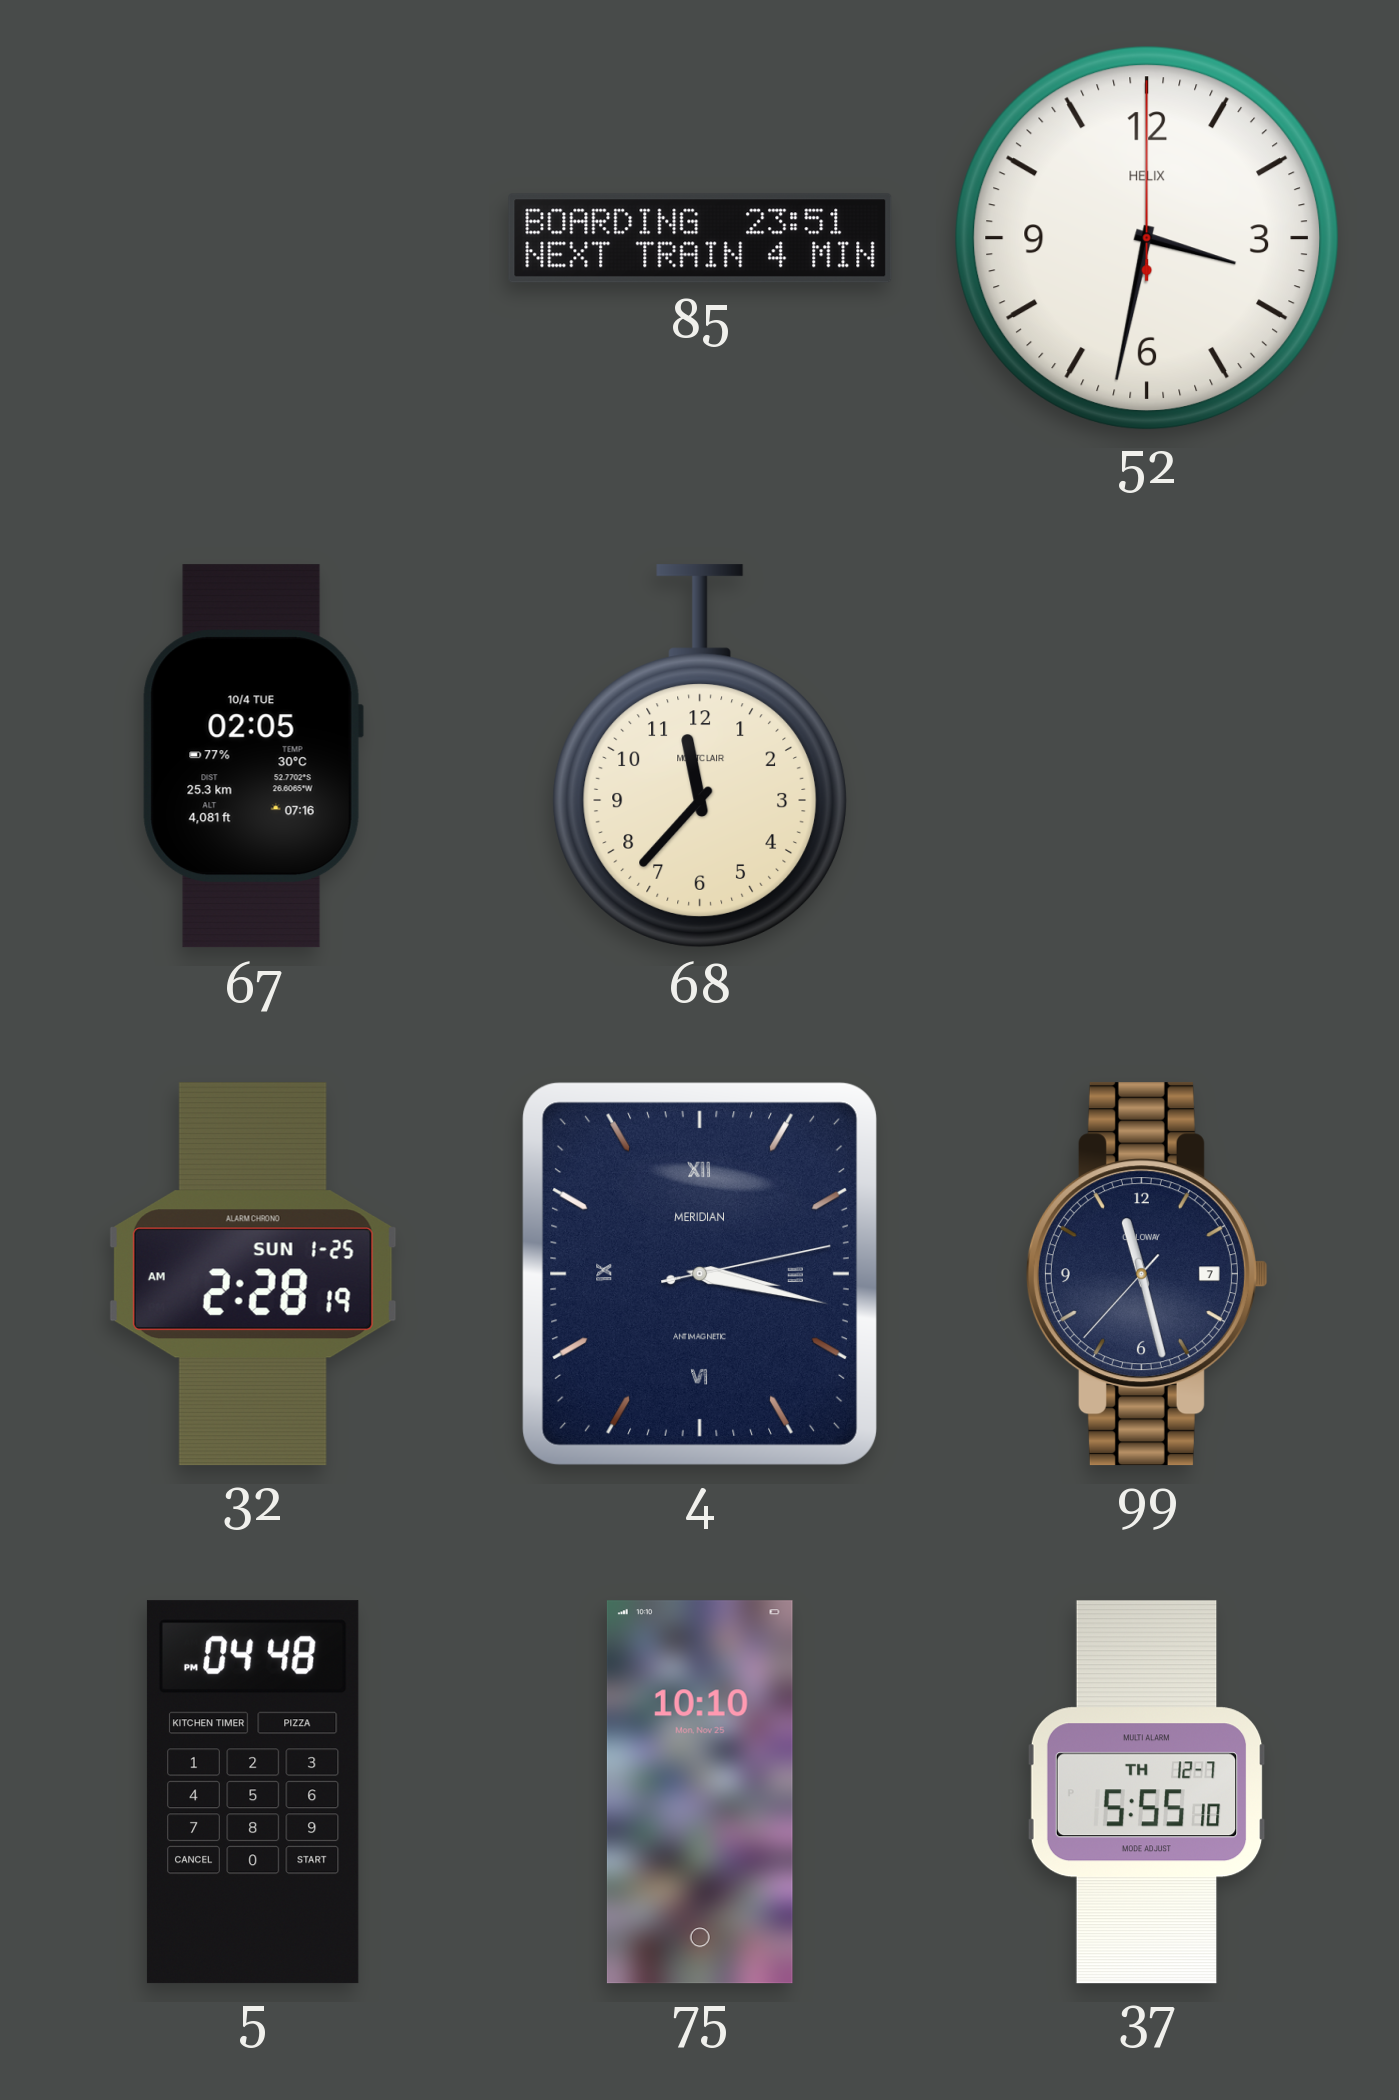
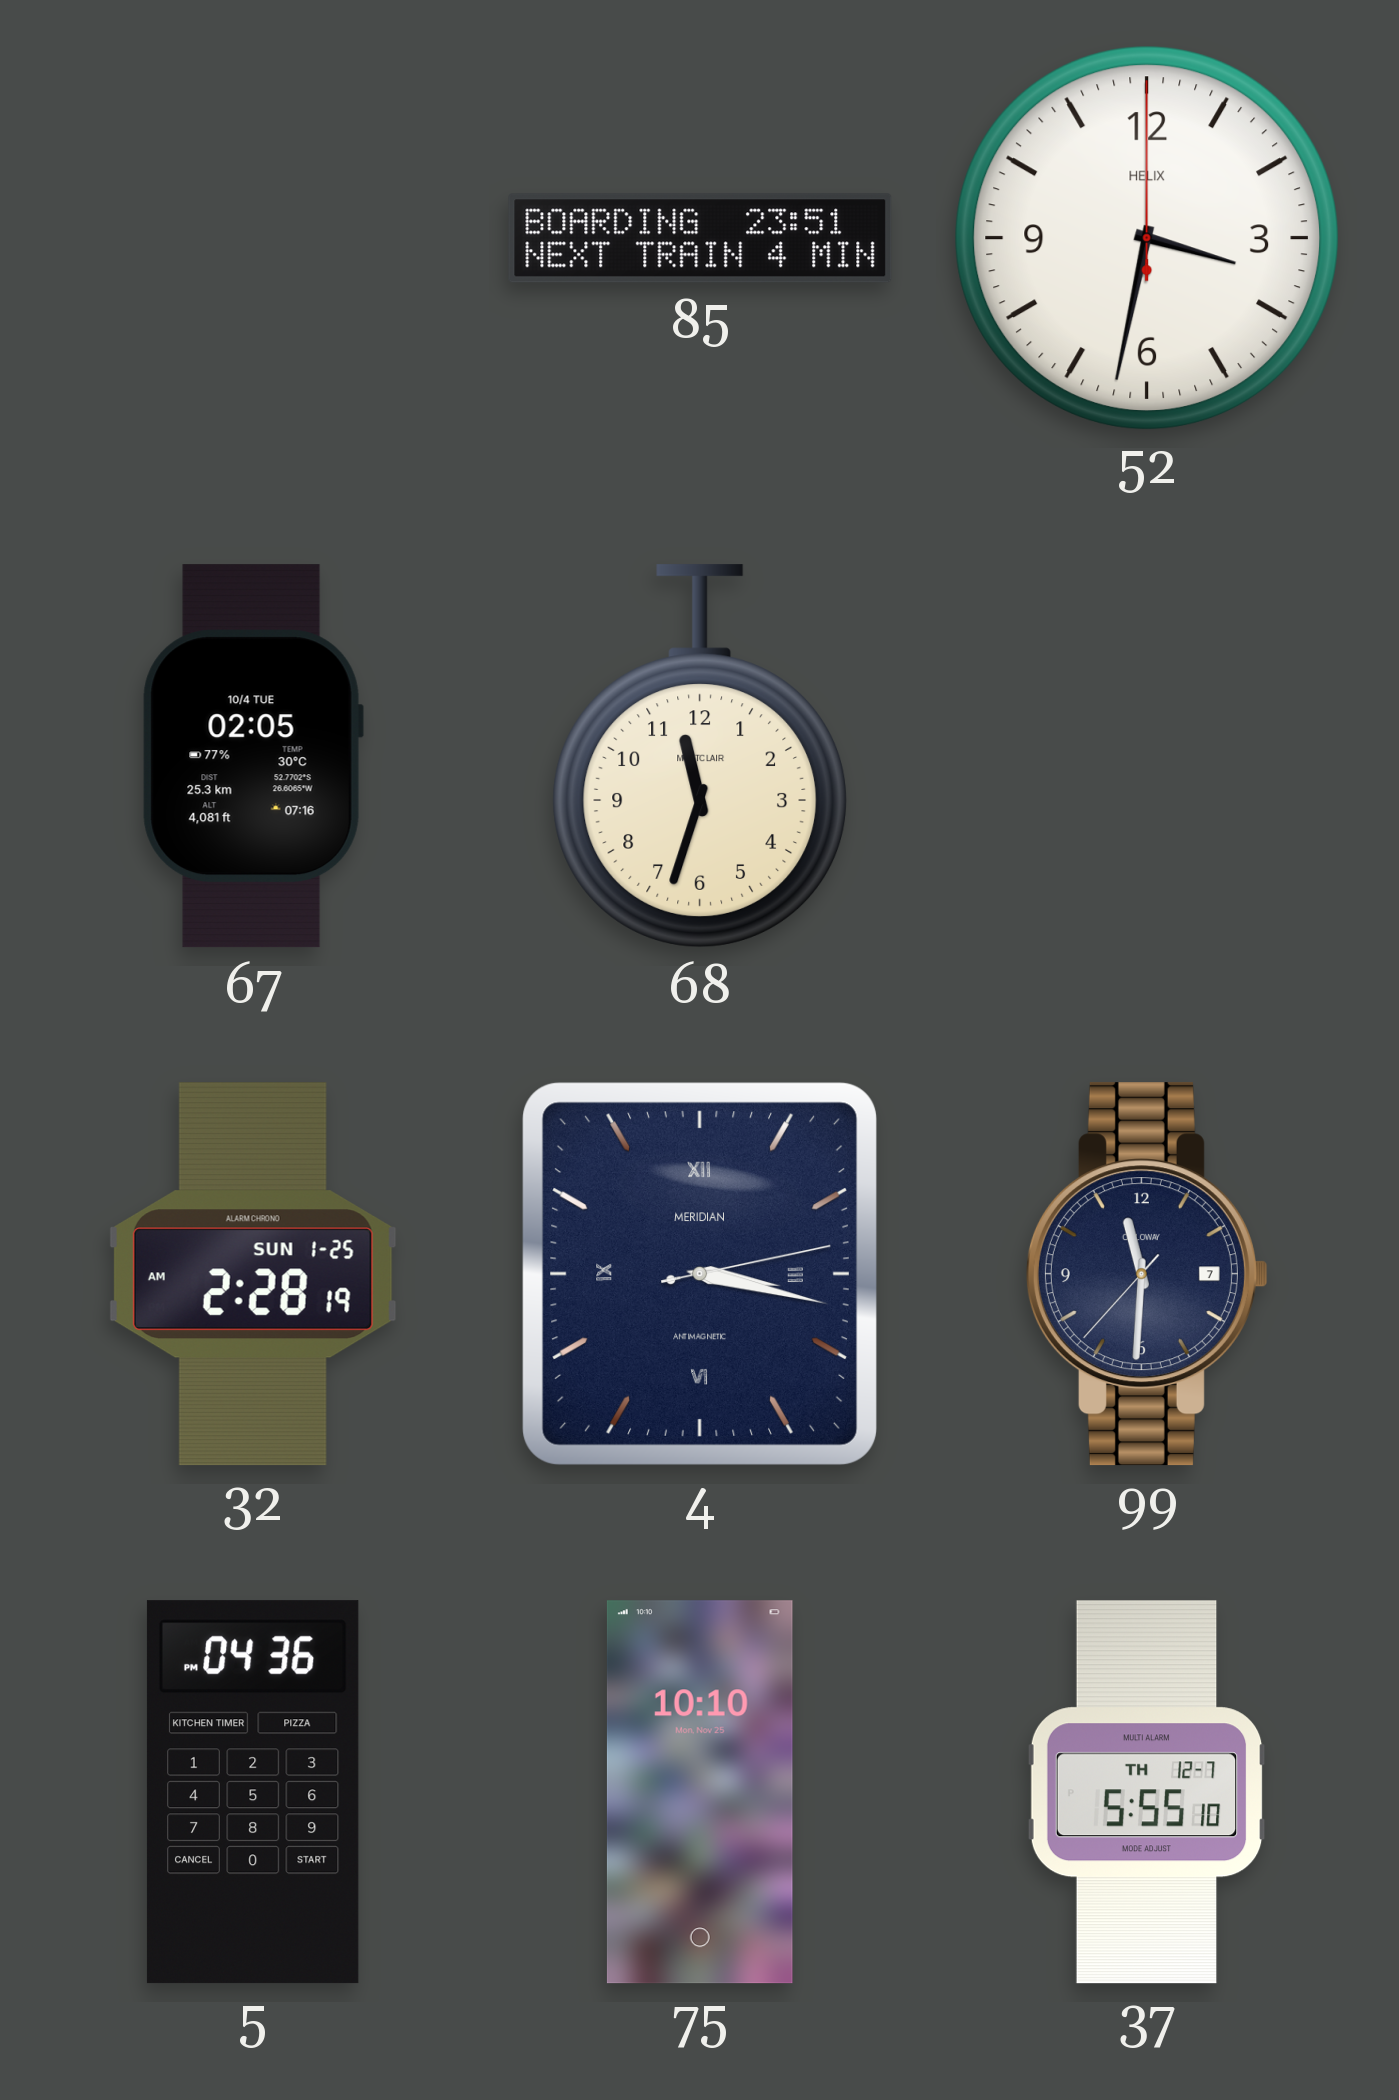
68: 11:37 -> 11:33
99: 11:27 -> 11:30
5: 04:48 -> 04:36
